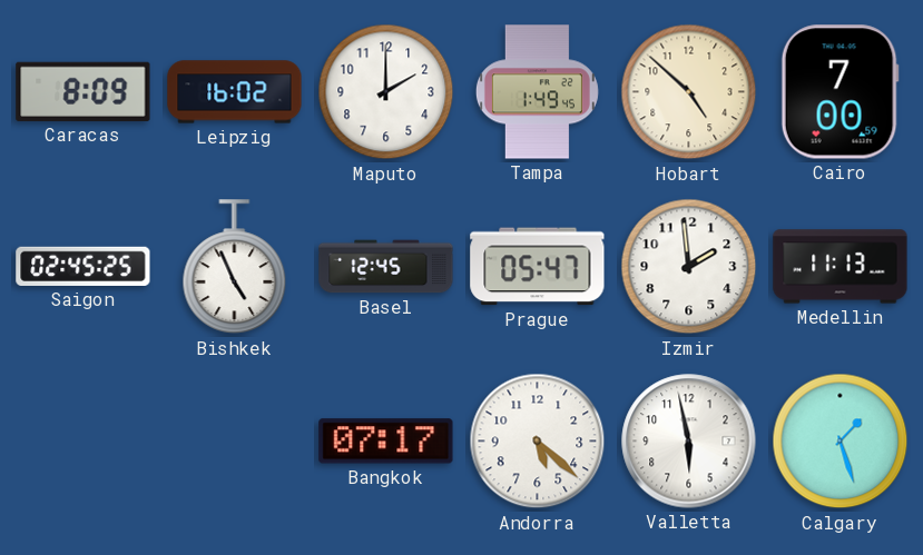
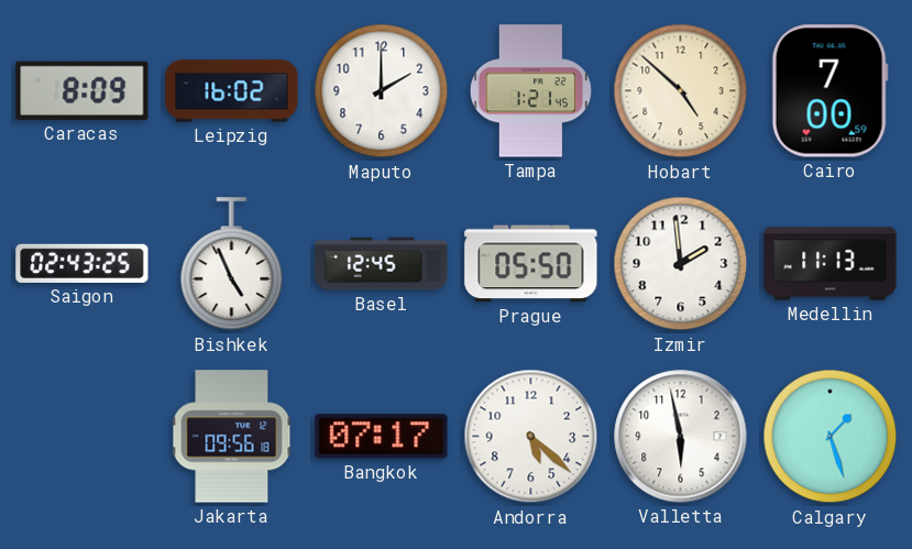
Tampa: 1:49 -> 1:21
Saigon: 02:45 -> 02:43
Prague: 05:47 -> 05:50
Jakarta: none -> 09:56
